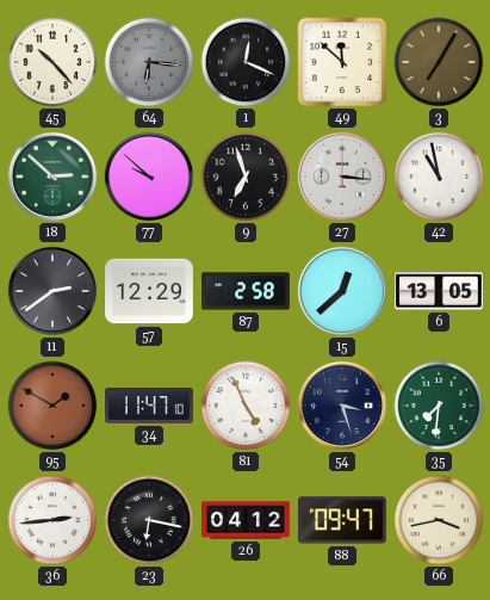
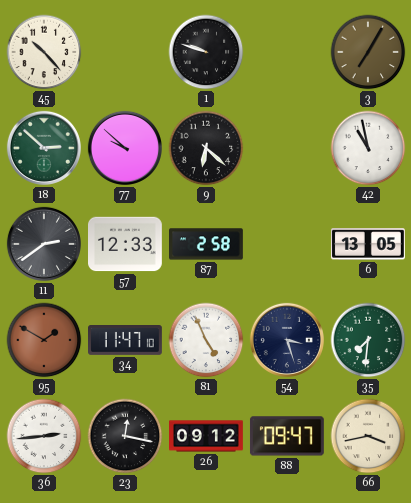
64: 6:16 -> none
1: 12:19 -> 9:48
49: 11:52 -> none
9: 6:57 -> 6:22
27: 3:16 -> none
57: 12:29 -> 12:33
15: 12:38 -> none
23: 6:17 -> 12:17
26: 04:12 -> 09:12
